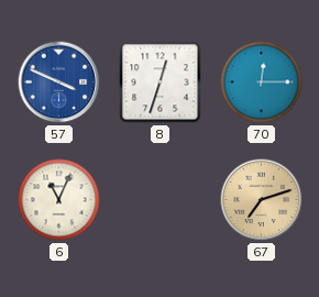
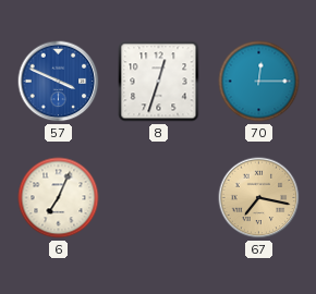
6: 11:04 -> 7:04
67: 7:12 -> 7:17
